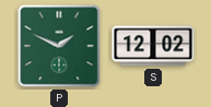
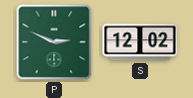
P: 1:49 -> 2:49
